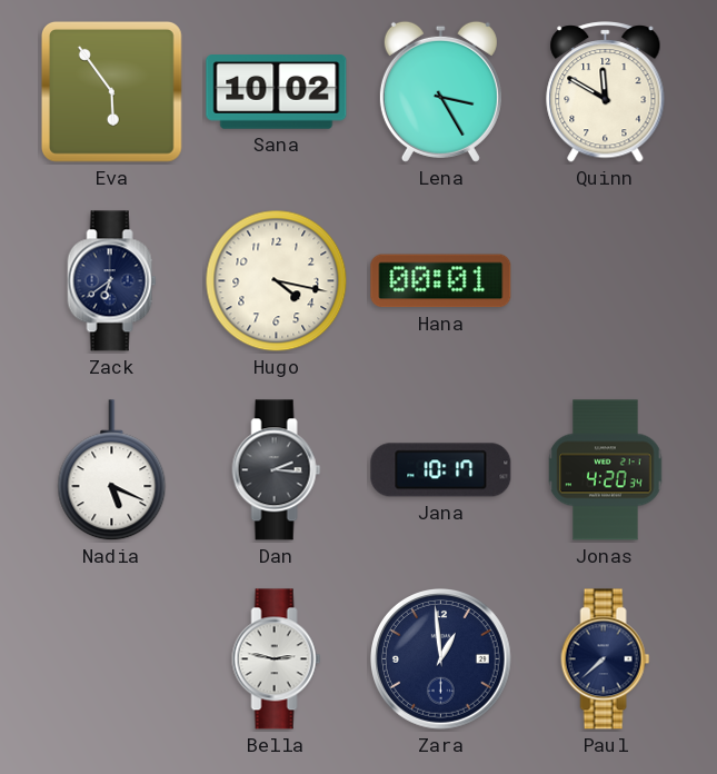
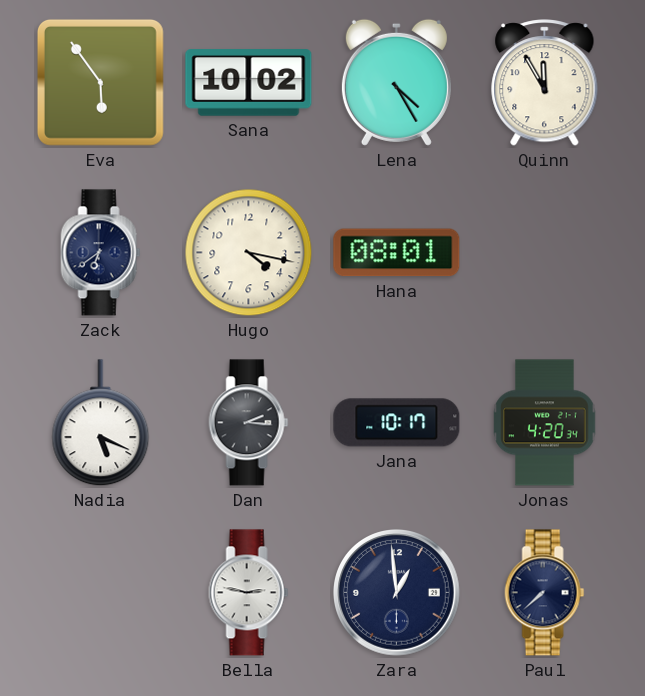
Lena: 3:25 -> 4:25
Quinn: 11:50 -> 11:55
Hana: 00:01 -> 08:01
